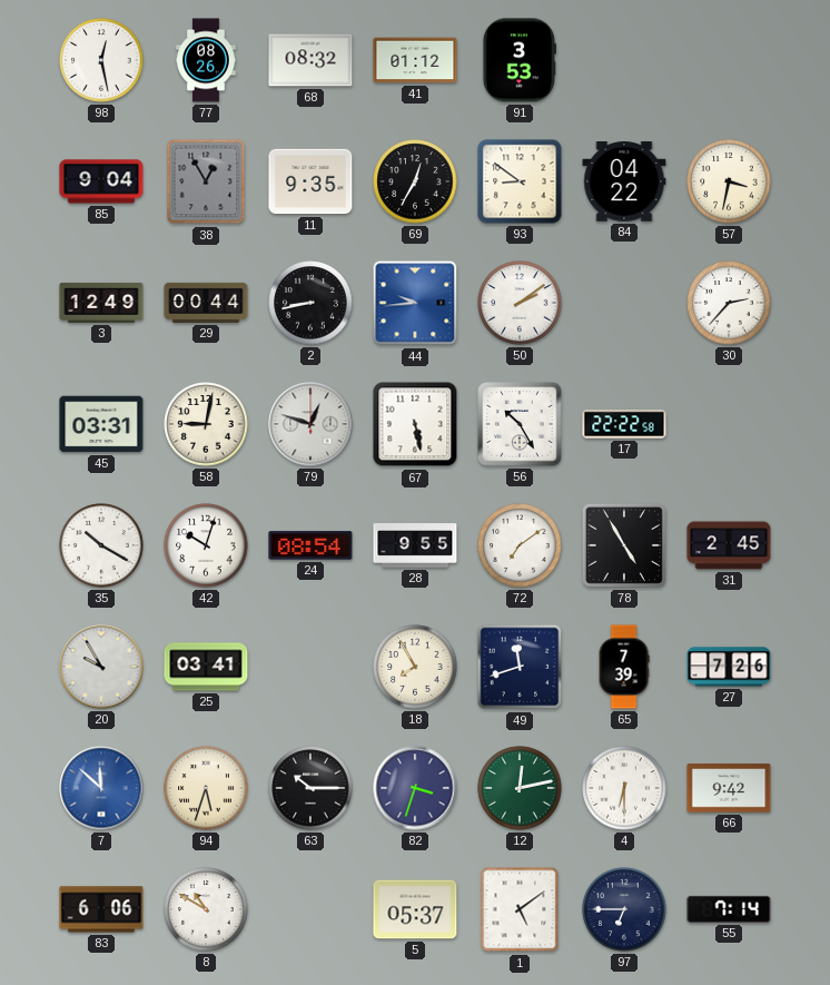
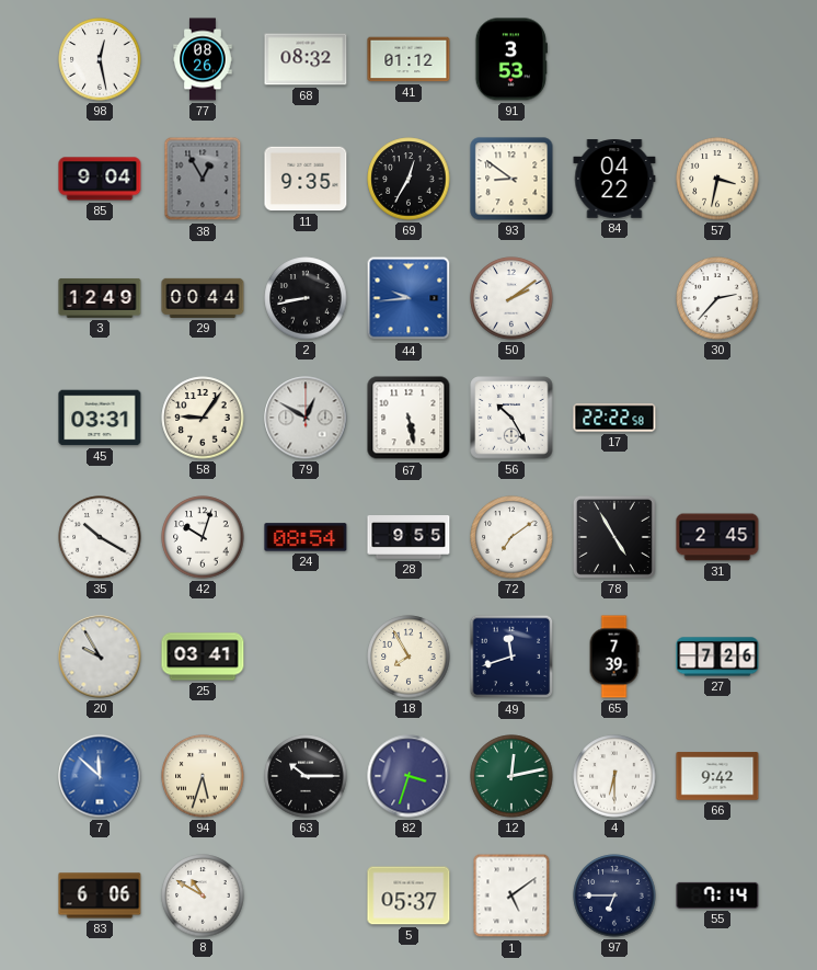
58: 9:02 -> 9:06
79: 12:48 -> 12:50
